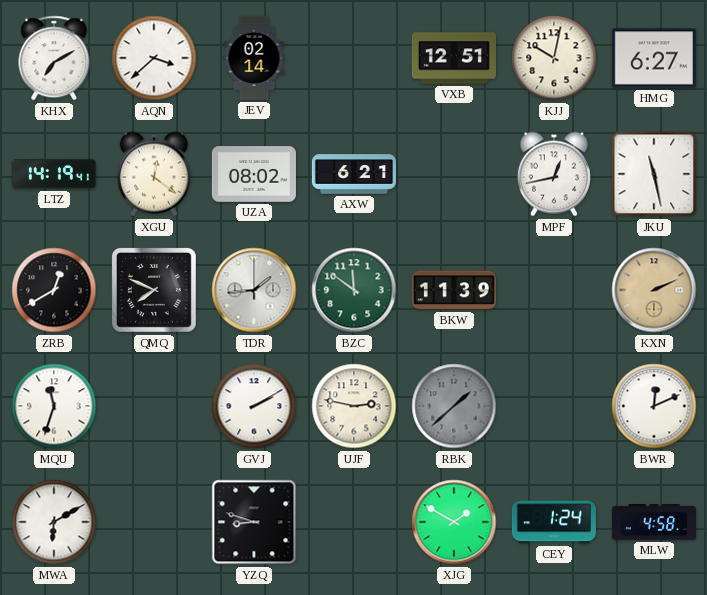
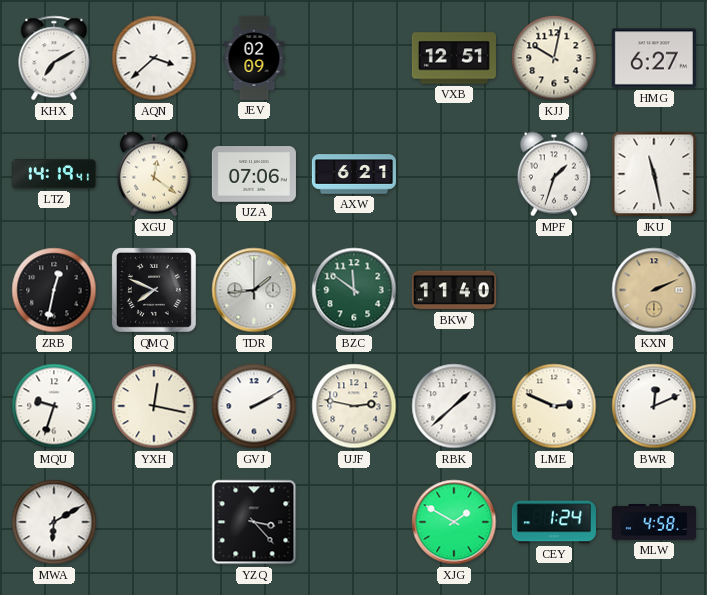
JEV: 02:14 -> 02:09
UZA: 08:02 -> 07:06
MPF: 12:43 -> 1:33
ZRB: 12:40 -> 12:32
BKW: 11:39 -> 11:40
MQU: 11:33 -> 9:33
YXH: none -> 12:17
RBK dial: grey -> white
LME: none -> 2:49
YZQ: 8:48 -> 3:23
